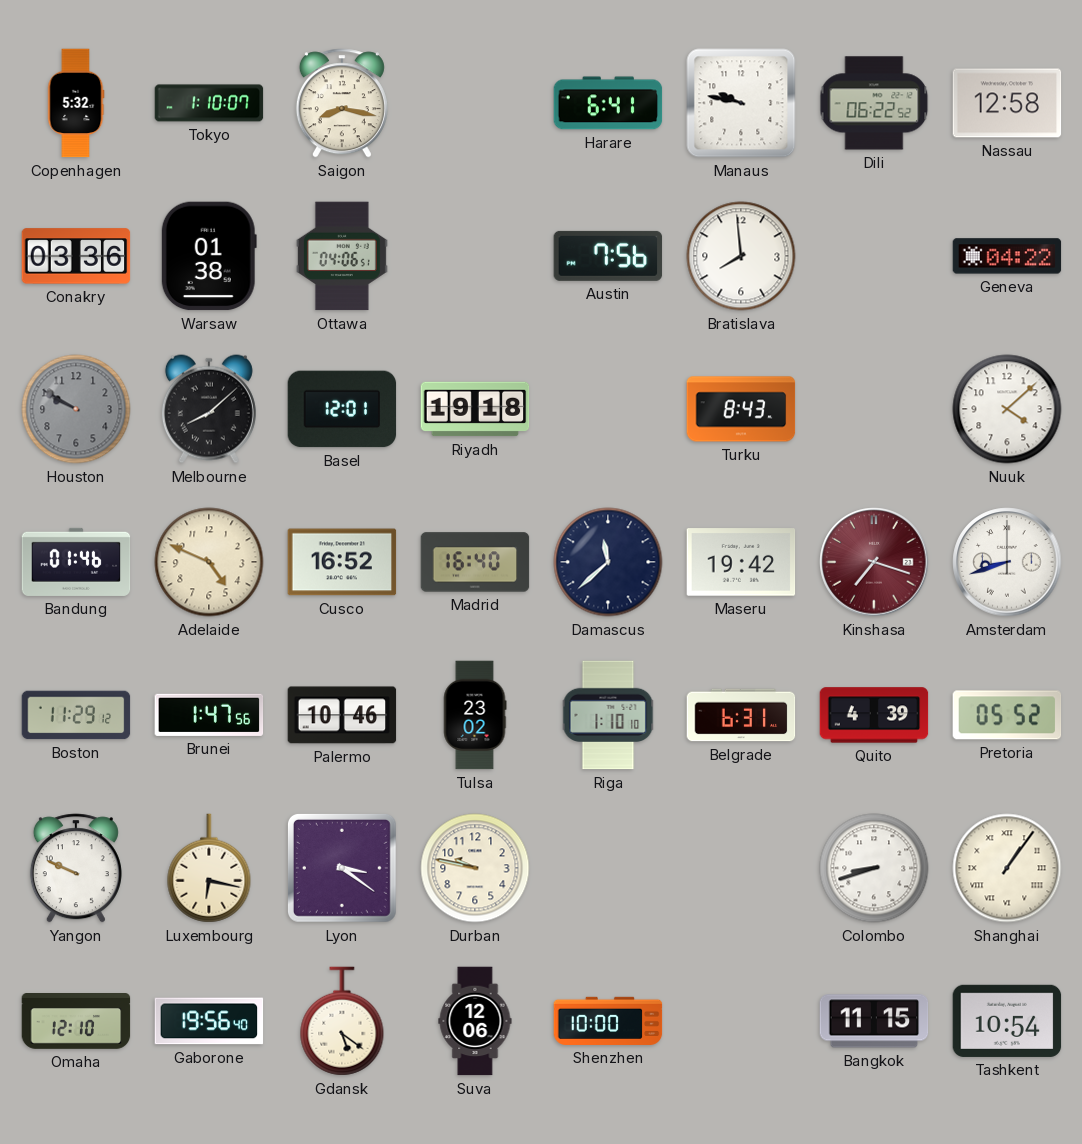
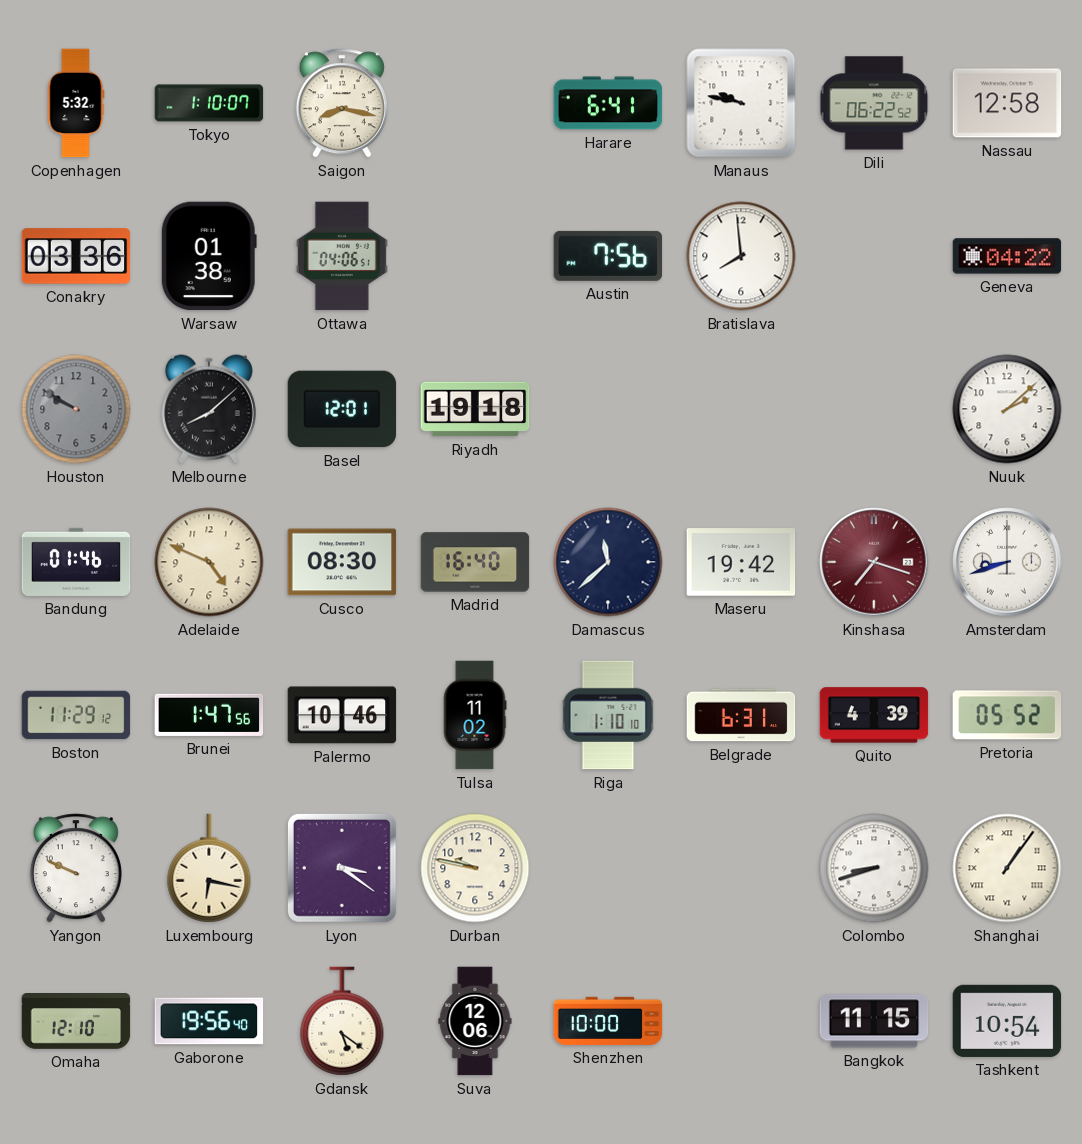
Turku: 8:43 -> none
Nuuk: 4:08 -> 2:08
Cusco: 16:52 -> 08:30
Tulsa: 23:02 -> 11:02
